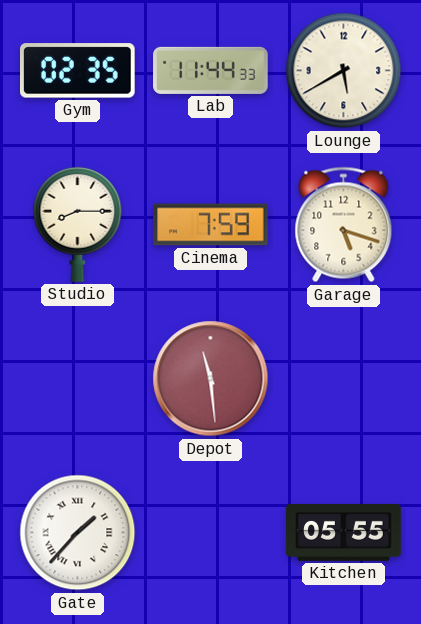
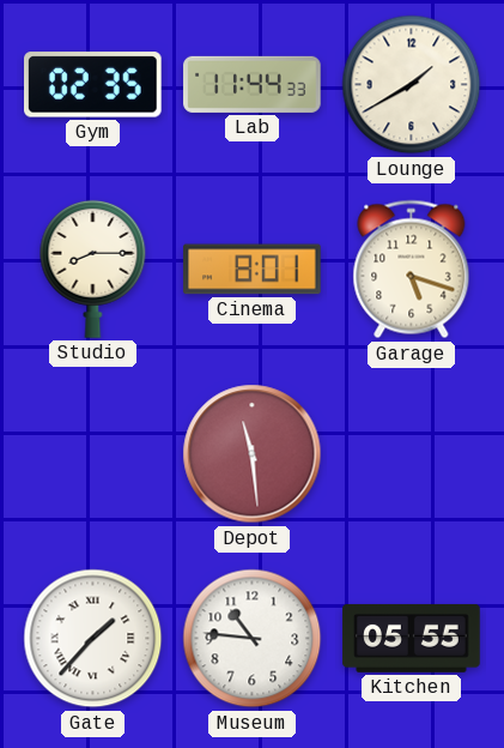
Lounge: 5:40 -> 1:40
Cinema: 7:59 -> 8:01
Museum: none -> 10:46
